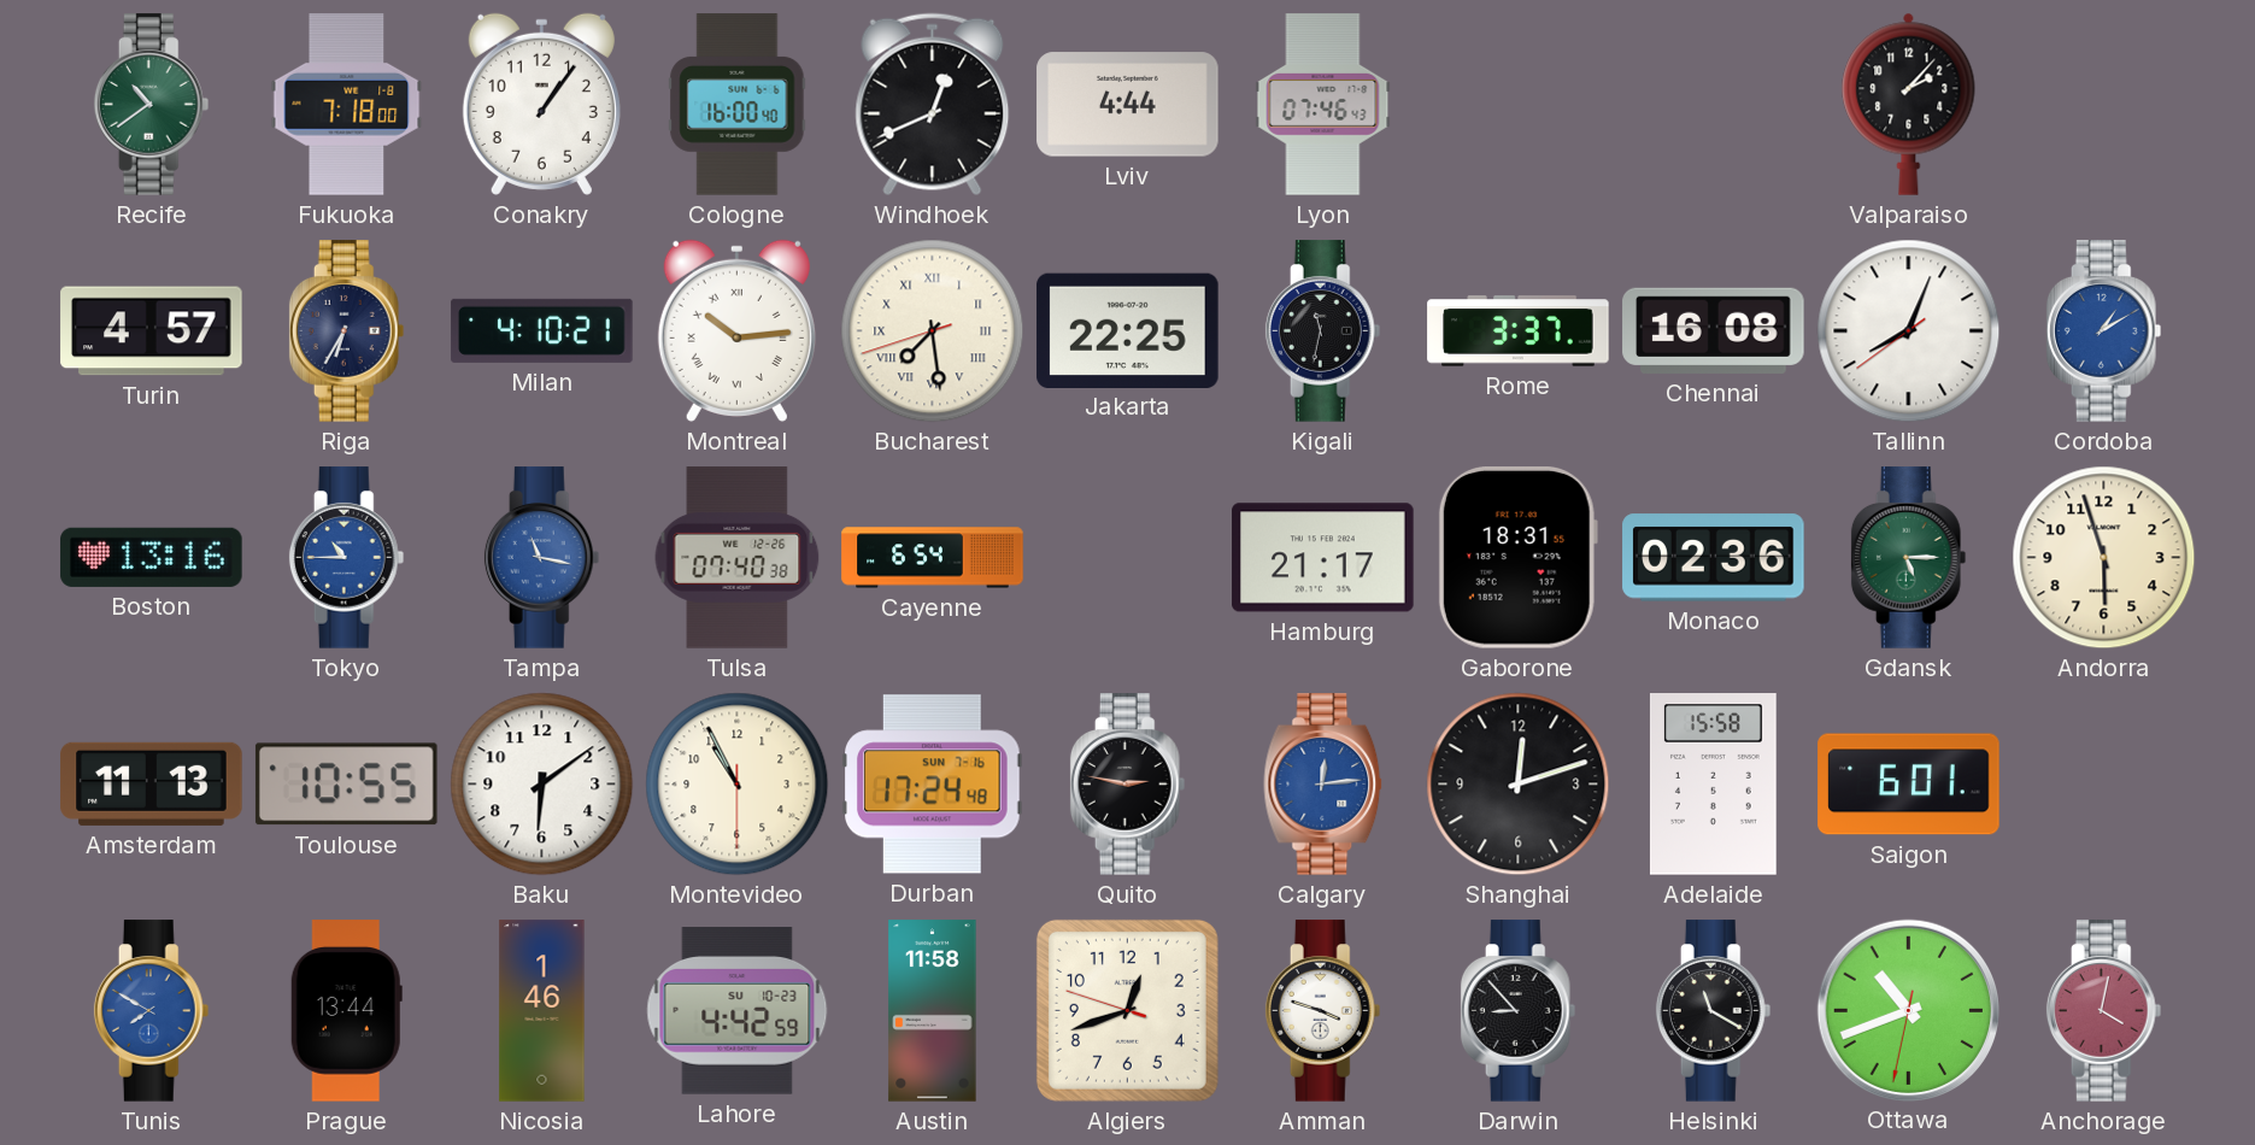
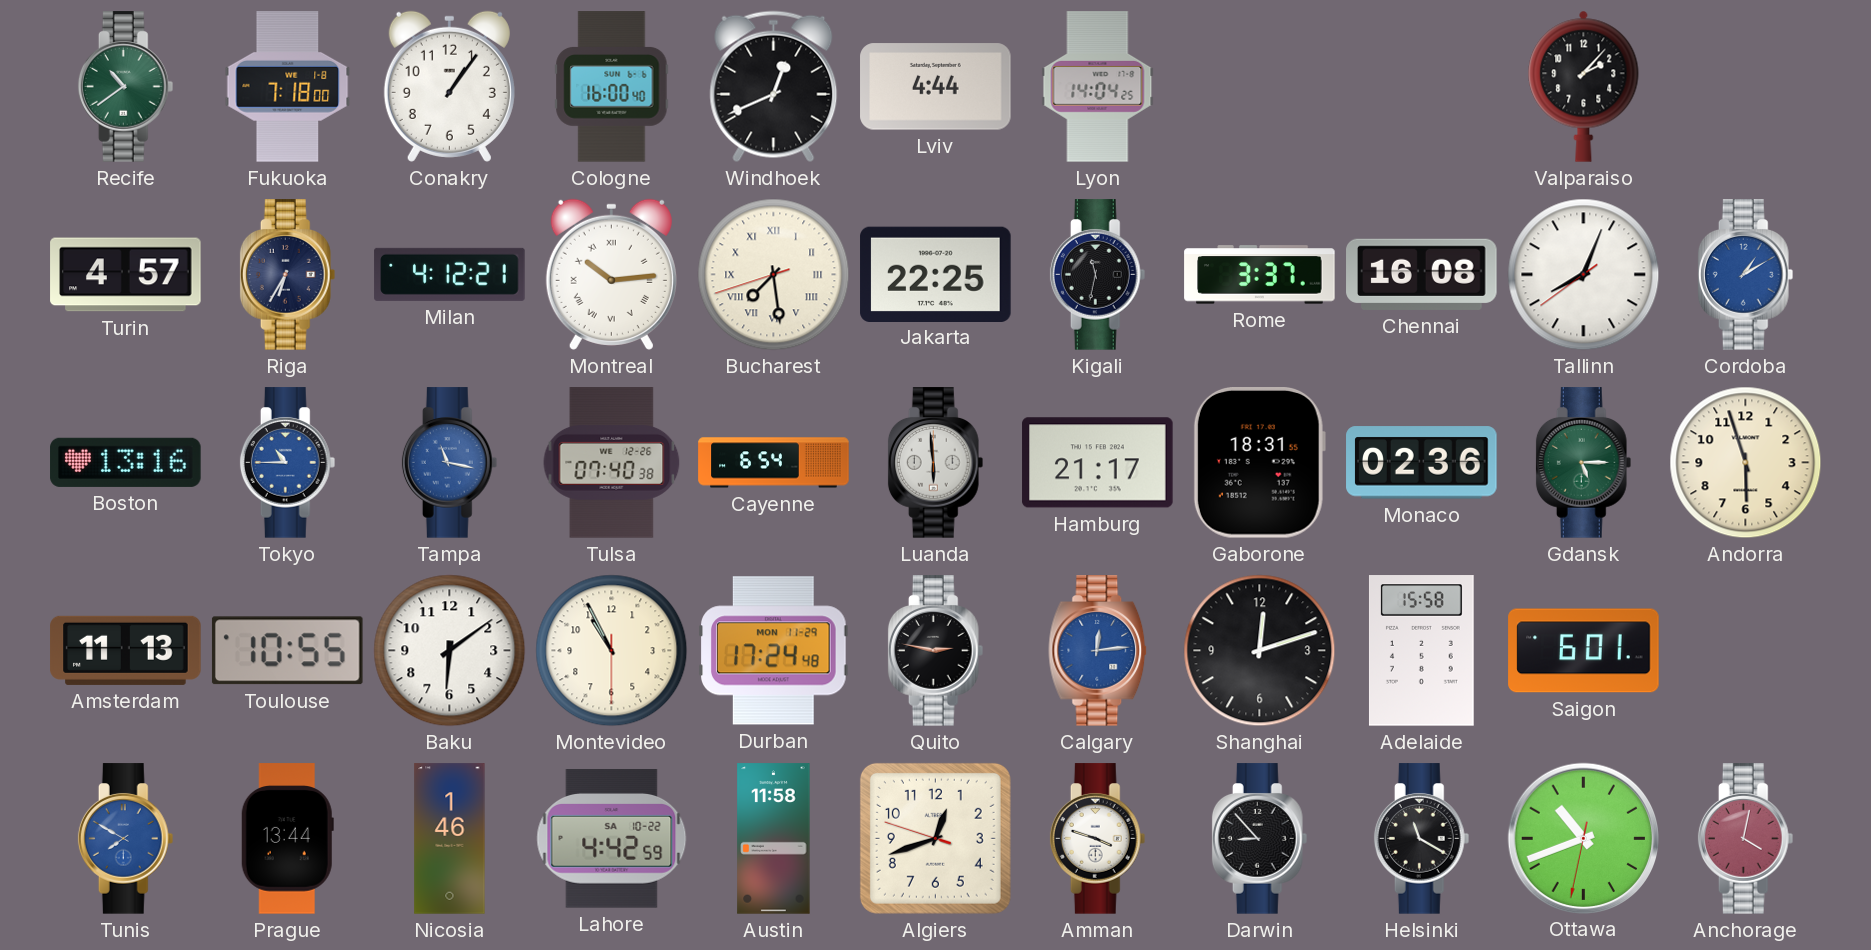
Lyon: 07:46 -> 14:04
Milan: 4:10 -> 4:12
Luanda: none -> 5:59
Durban date: SUN 7-16 -> MON 11-29
Lahore date: SU 10-23 -> SA 10-22
